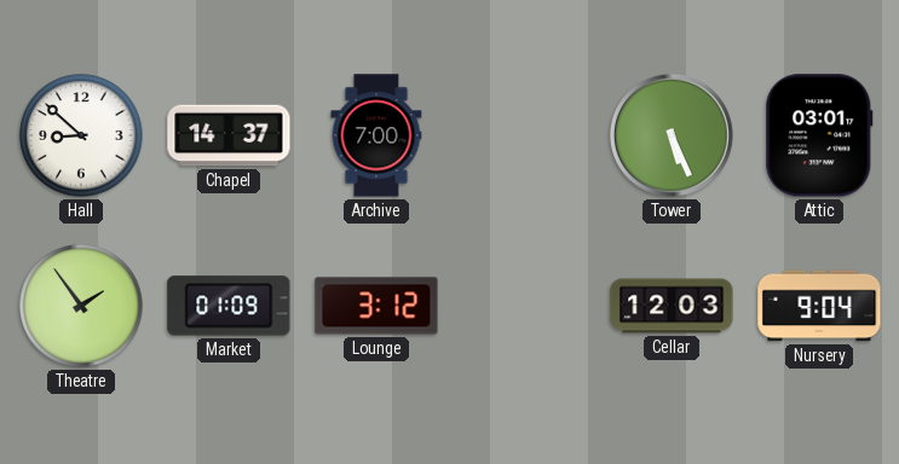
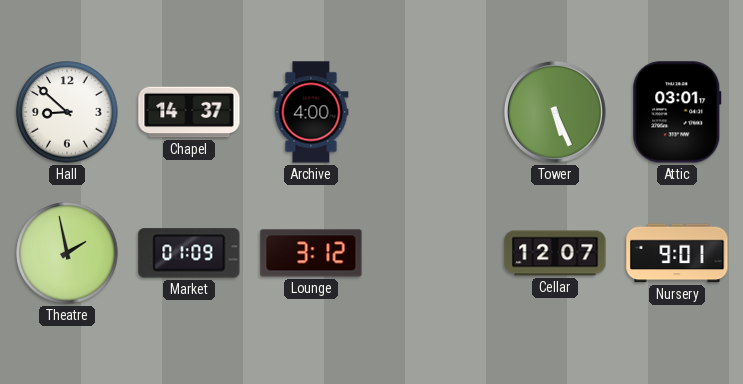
Archive: 7:00 -> 4:00
Theatre: 1:54 -> 1:58
Cellar: 12:03 -> 12:07
Nursery: 9:04 -> 9:01
